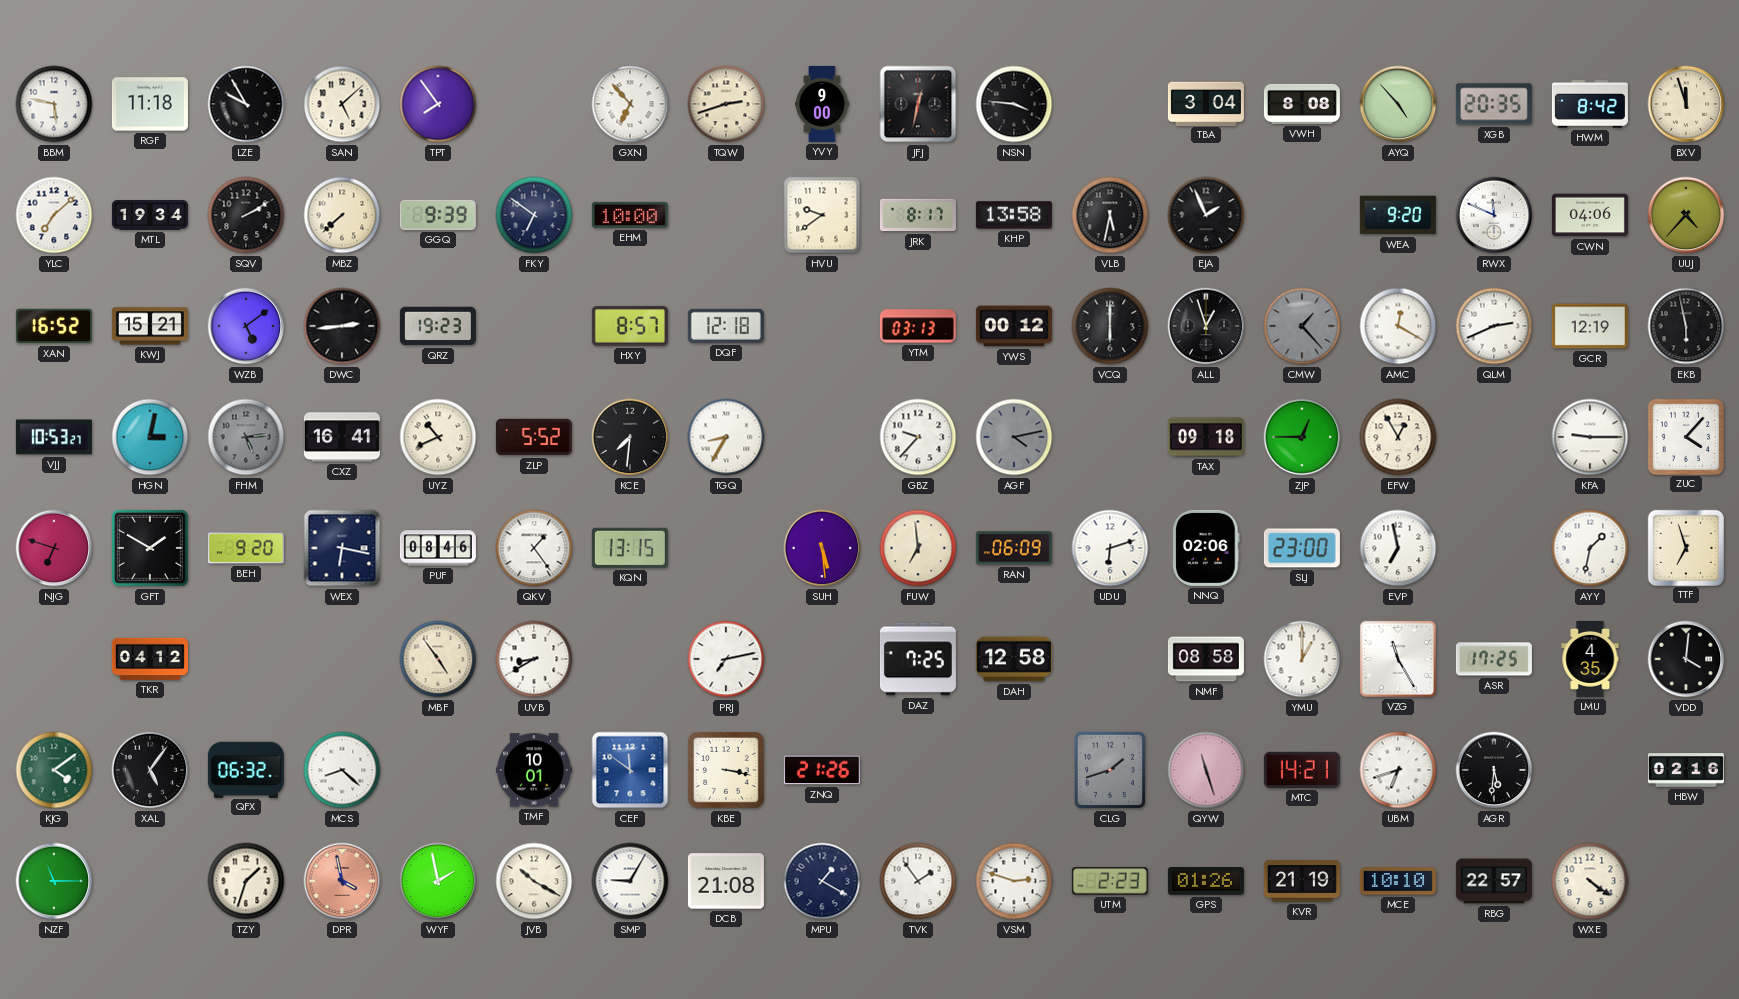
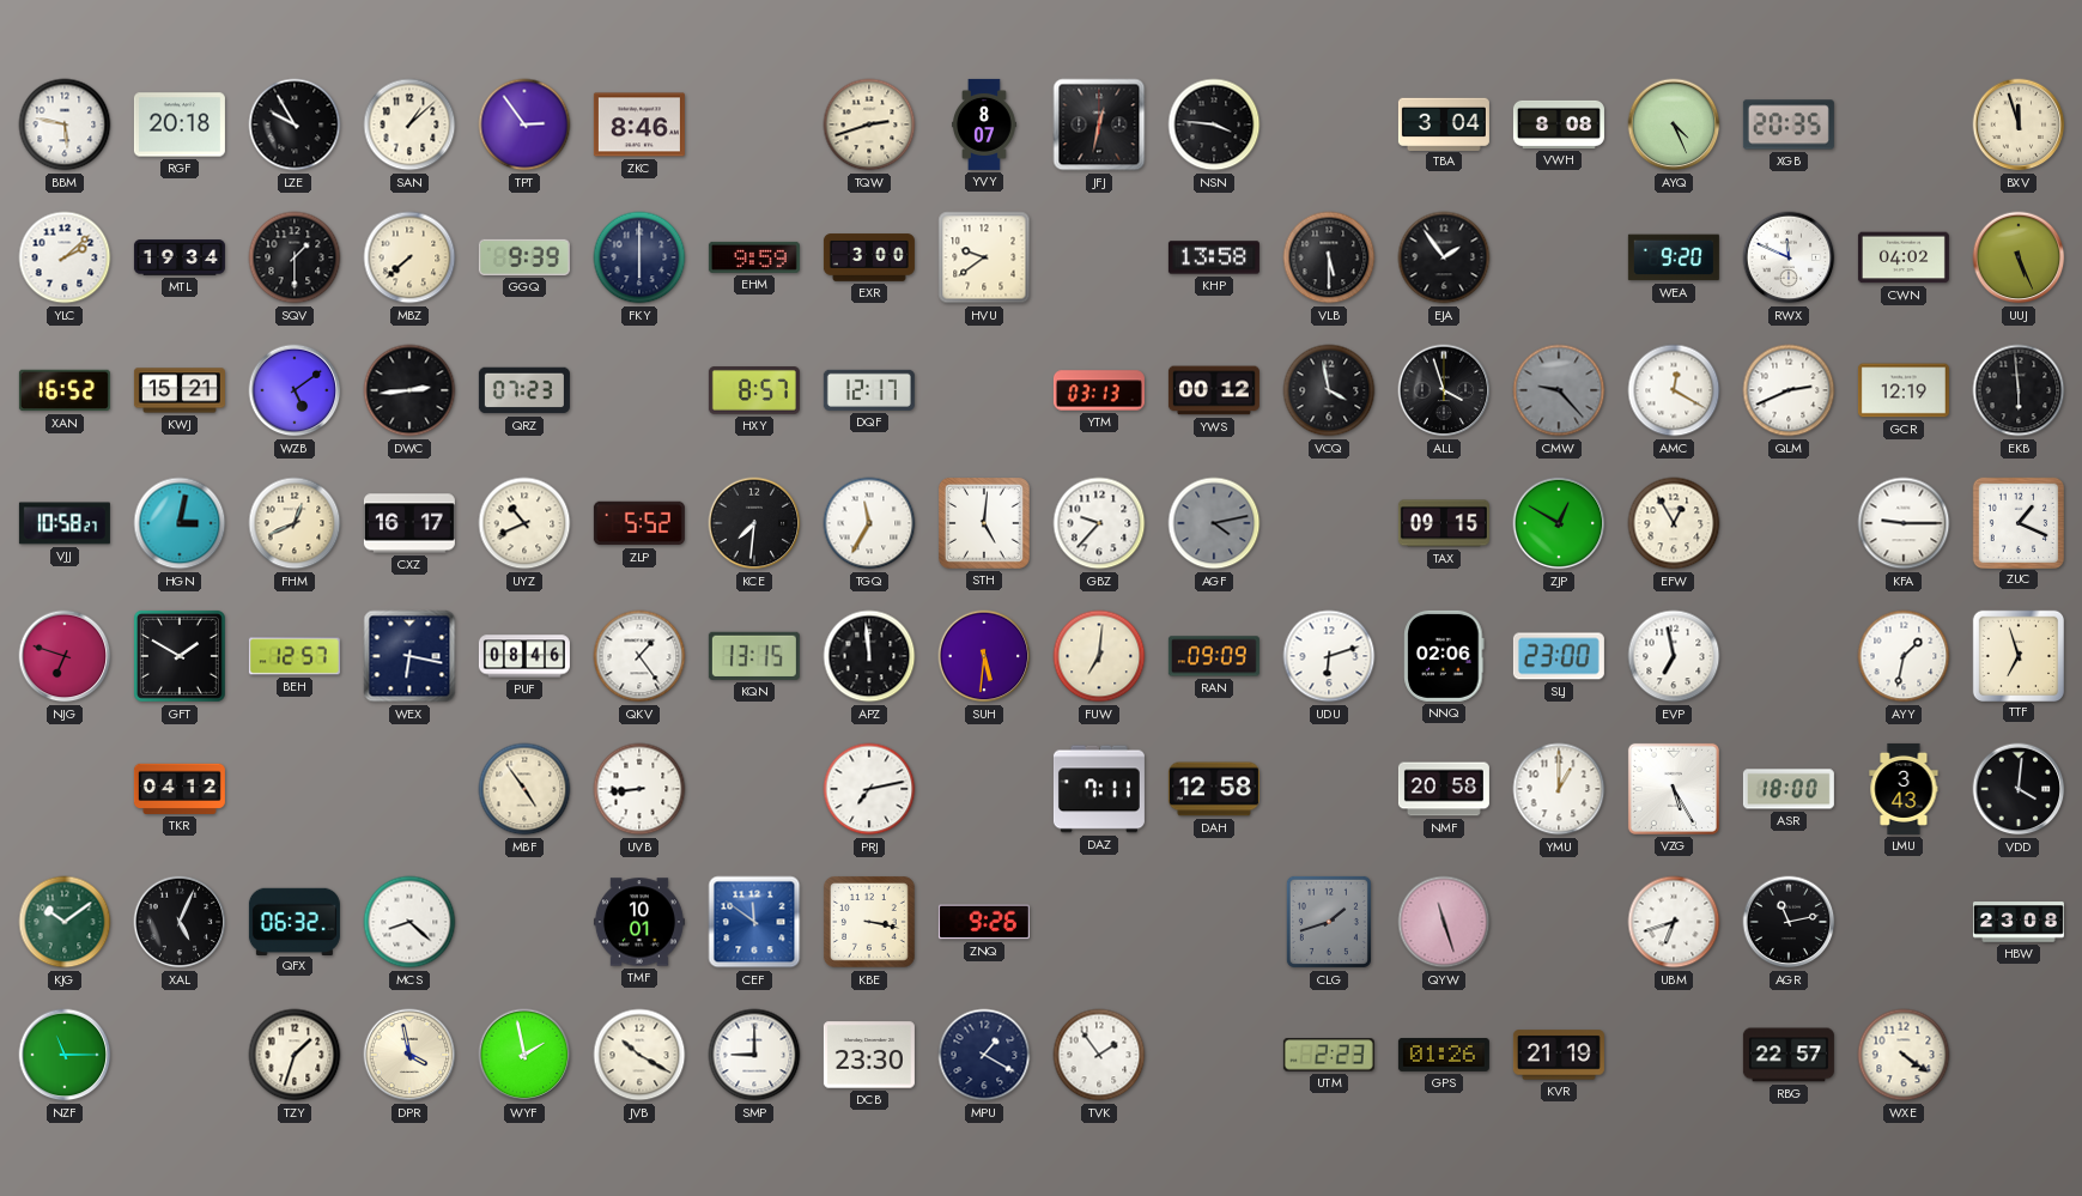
RGF: 11:18 -> 20:18
SAN: 5:08 -> 1:08
TPT: 7:54 -> 2:54
ZKC: none -> 8:46
GXN: 6:53 -> none
YVY: 9:00 -> 8:07
AYQ: 4:53 -> 4:26
HWM: 8:42 -> none
YLC: 7:08 -> 2:08
SQV: 2:10 -> 1:30
FKY: 6:51 -> 6:00
EHM: 10:00 -> 9:59
EXR: none -> 3:00
JRK: 8:17 -> none
VLB: 5:32 -> 5:30
EJA: 1:56 -> 1:54
CWN: 04:06 -> 04:02
UUJ: 4:37 -> 5:26
QRZ: 19:23 -> 07:23
DQF: 12:18 -> 12:17
VCQ: 6:00 -> 3:58
ALL: 12:57 -> 3:57
CMW: 1:23 -> 9:23
EKB: 5:58 -> 5:59
VJJ: 10:53 -> 10:58
FHM: 5:14 -> 12:41
FHM dial: grey -> cream
CXZ: 16:41 -> 16:17
TGQ: 8:35 -> 11:35
STH: none -> 5:01
TAX: 09:18 -> 09:15
ZJP: 12:45 -> 12:50
ZUC: 4:07 -> 1:19
BEH: 9:20 -> 12:57
APZ: none -> 11:59
SUH: 5:29 -> 5:31
FUW: 6:59 -> 7:01
RAN: 06:09 -> 09:09
UVB: 8:40 -> 8:44
DAZ: 7:25 -> 7:11
NMF: 08:58 -> 20:58
VZG: 11:25 -> 5:25
ASR: 17:25 -> 18:00
LMU: 4:35 -> 3:43
KJG: 4:09 -> 10:09
XAL: 5:06 -> 5:04
ZNQ: 21:26 -> 9:26
MTC: 14:21 -> none
AGR: 5:31 -> 11:13
HBW: 02:16 -> 23:08
DPR dial: salmon -> cream
SMP: 9:05 -> 9:00
DCB: 21:08 -> 23:30
VSM: 2:48 -> none
MCE: 10:10 -> none
